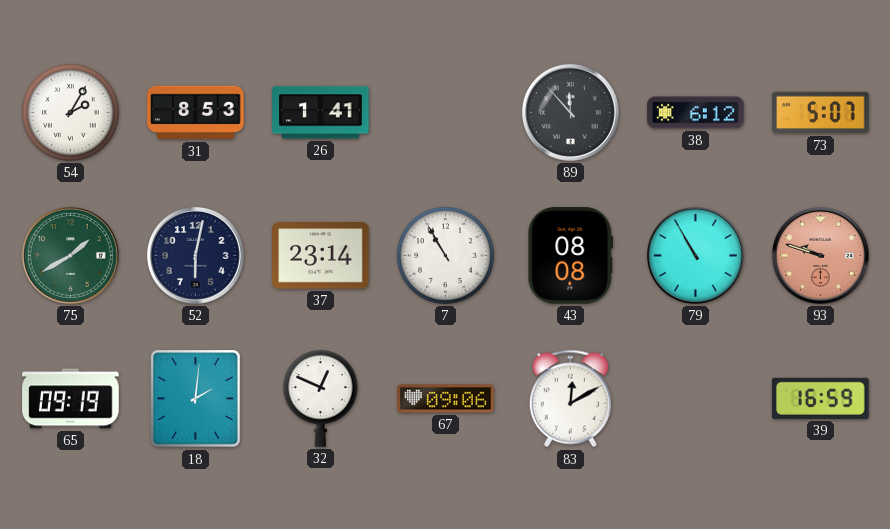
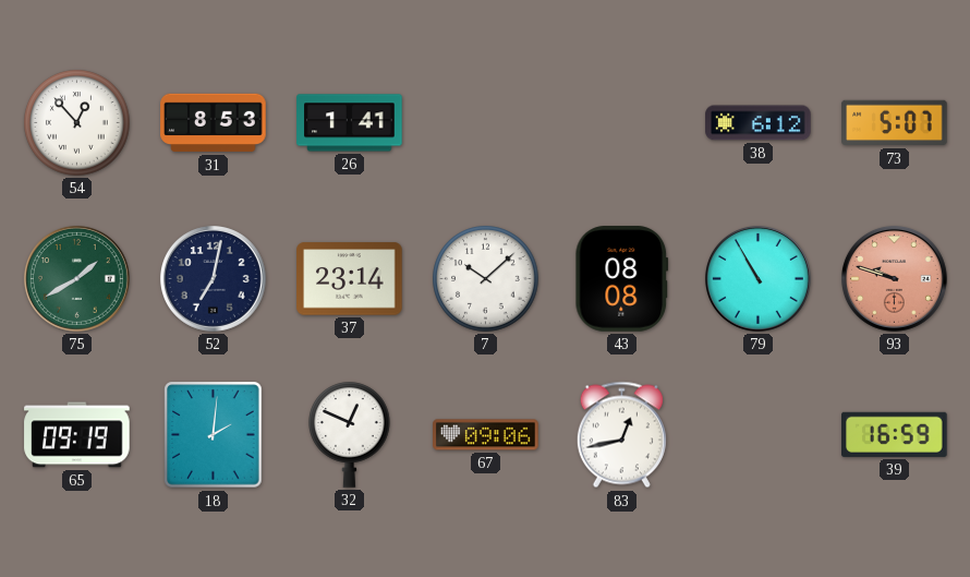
54: 2:05 -> 12:53
89: 11:53 -> none
52: 6:02 -> 7:02
7: 10:55 -> 10:08
83: 12:10 -> 12:43
